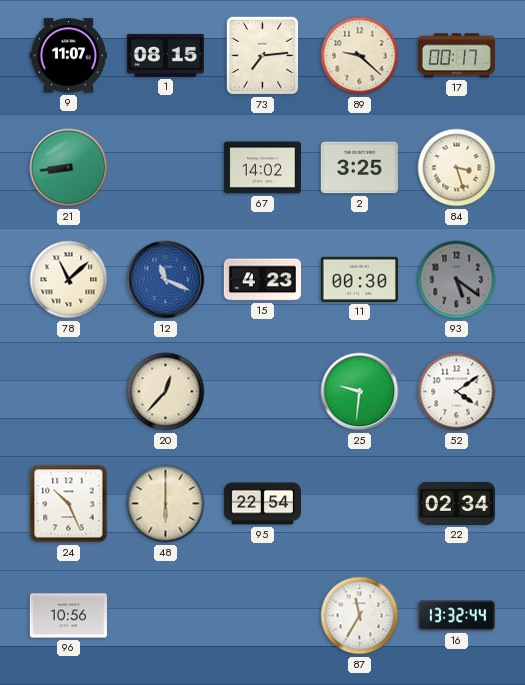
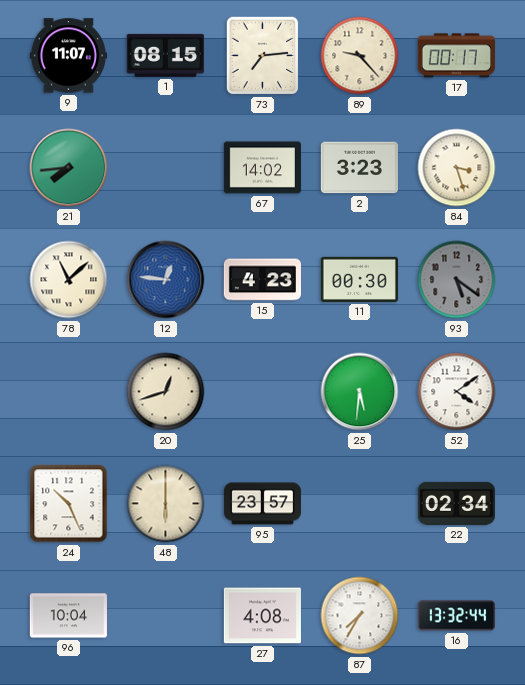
89: 9:22 -> 9:23
21: 8:44 -> 7:44
2: 3:25 -> 3:23
12: 11:19 -> 12:46
20: 12:37 -> 12:42
25: 9:31 -> 5:31
95: 22:54 -> 23:57
96: 10:56 -> 10:04
27: none -> 4:08
87: 11:35 -> 7:35
